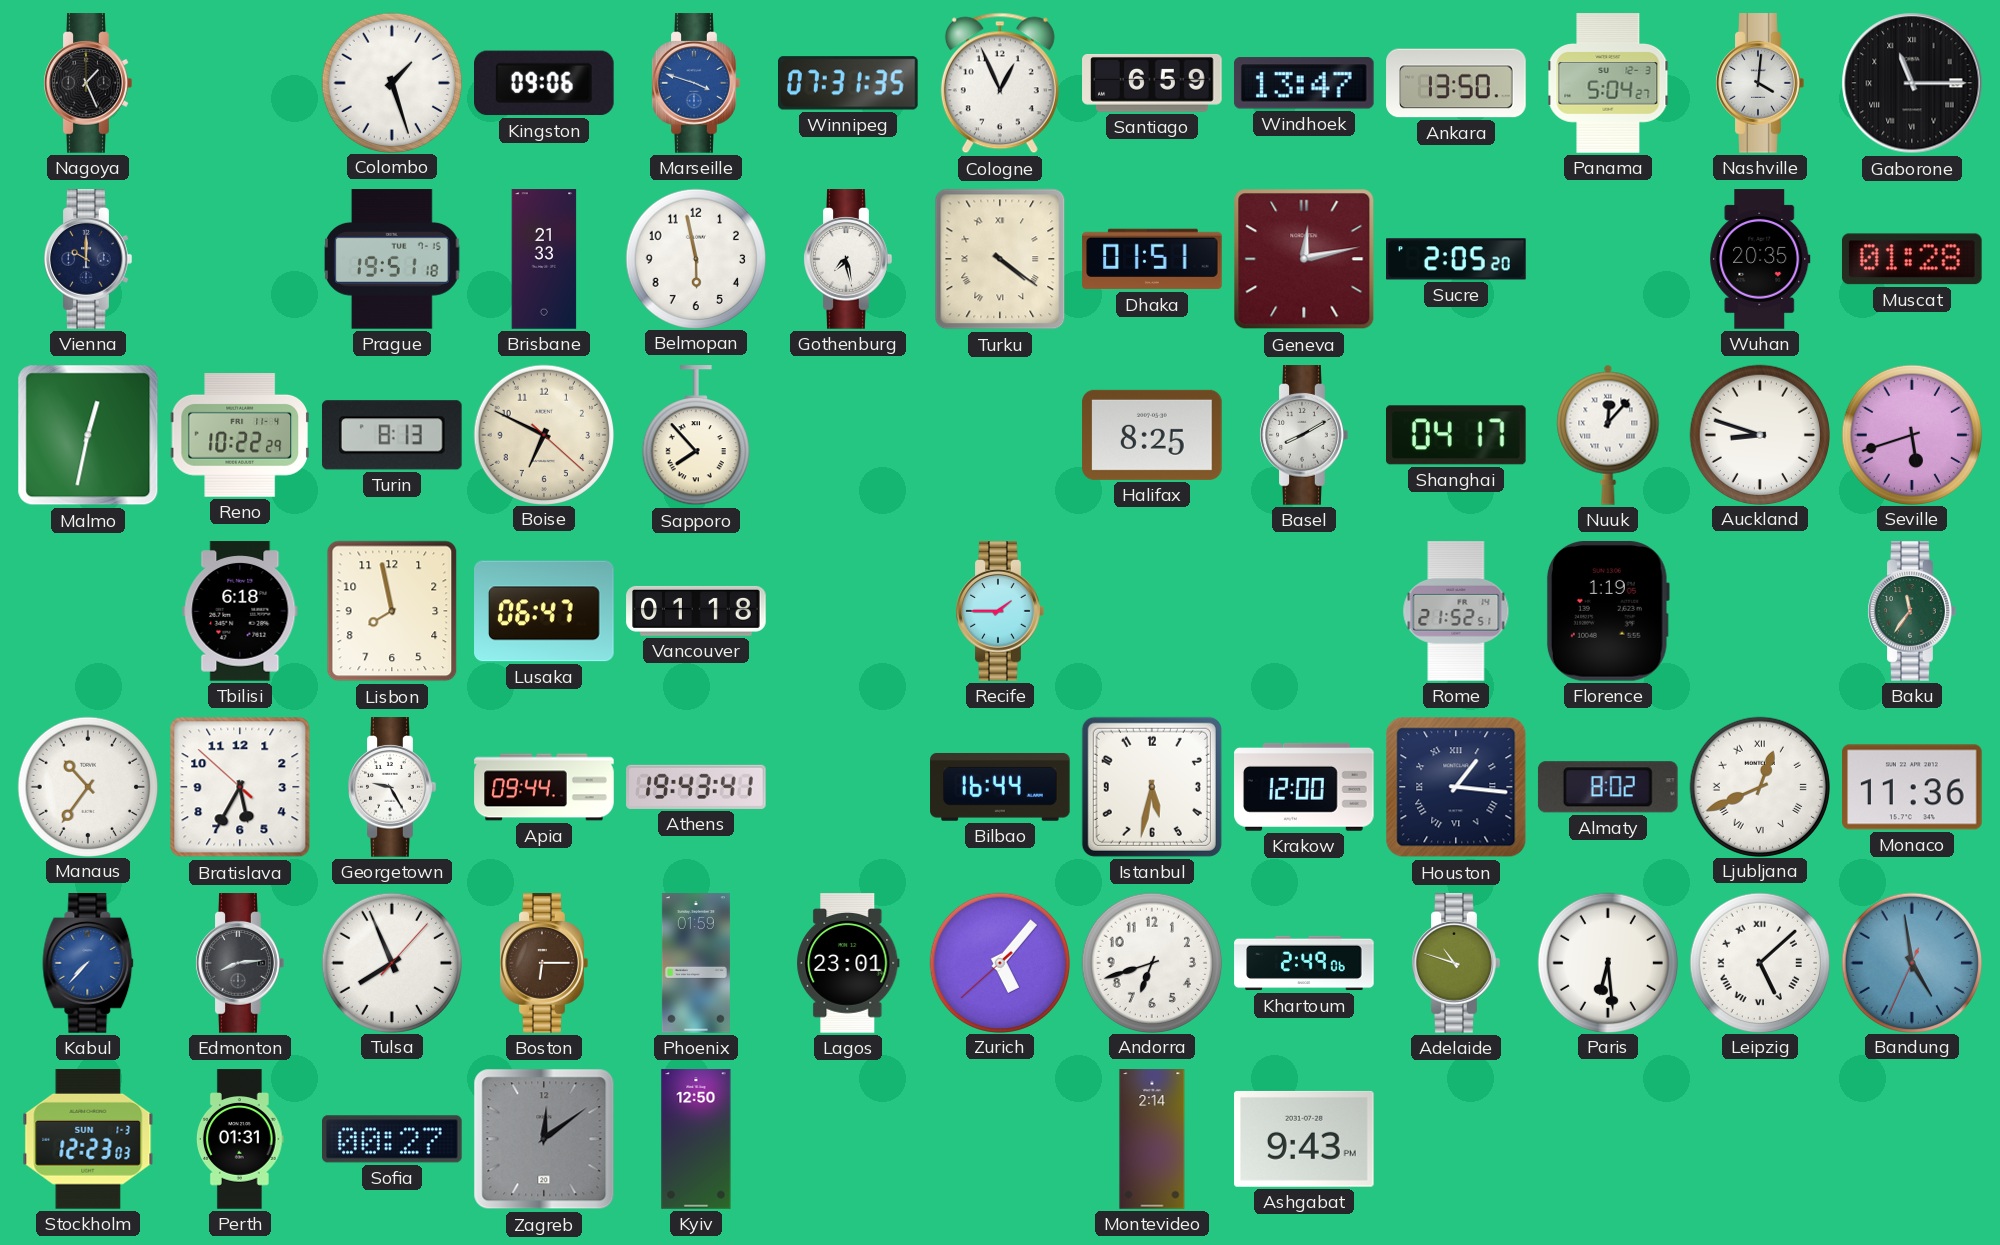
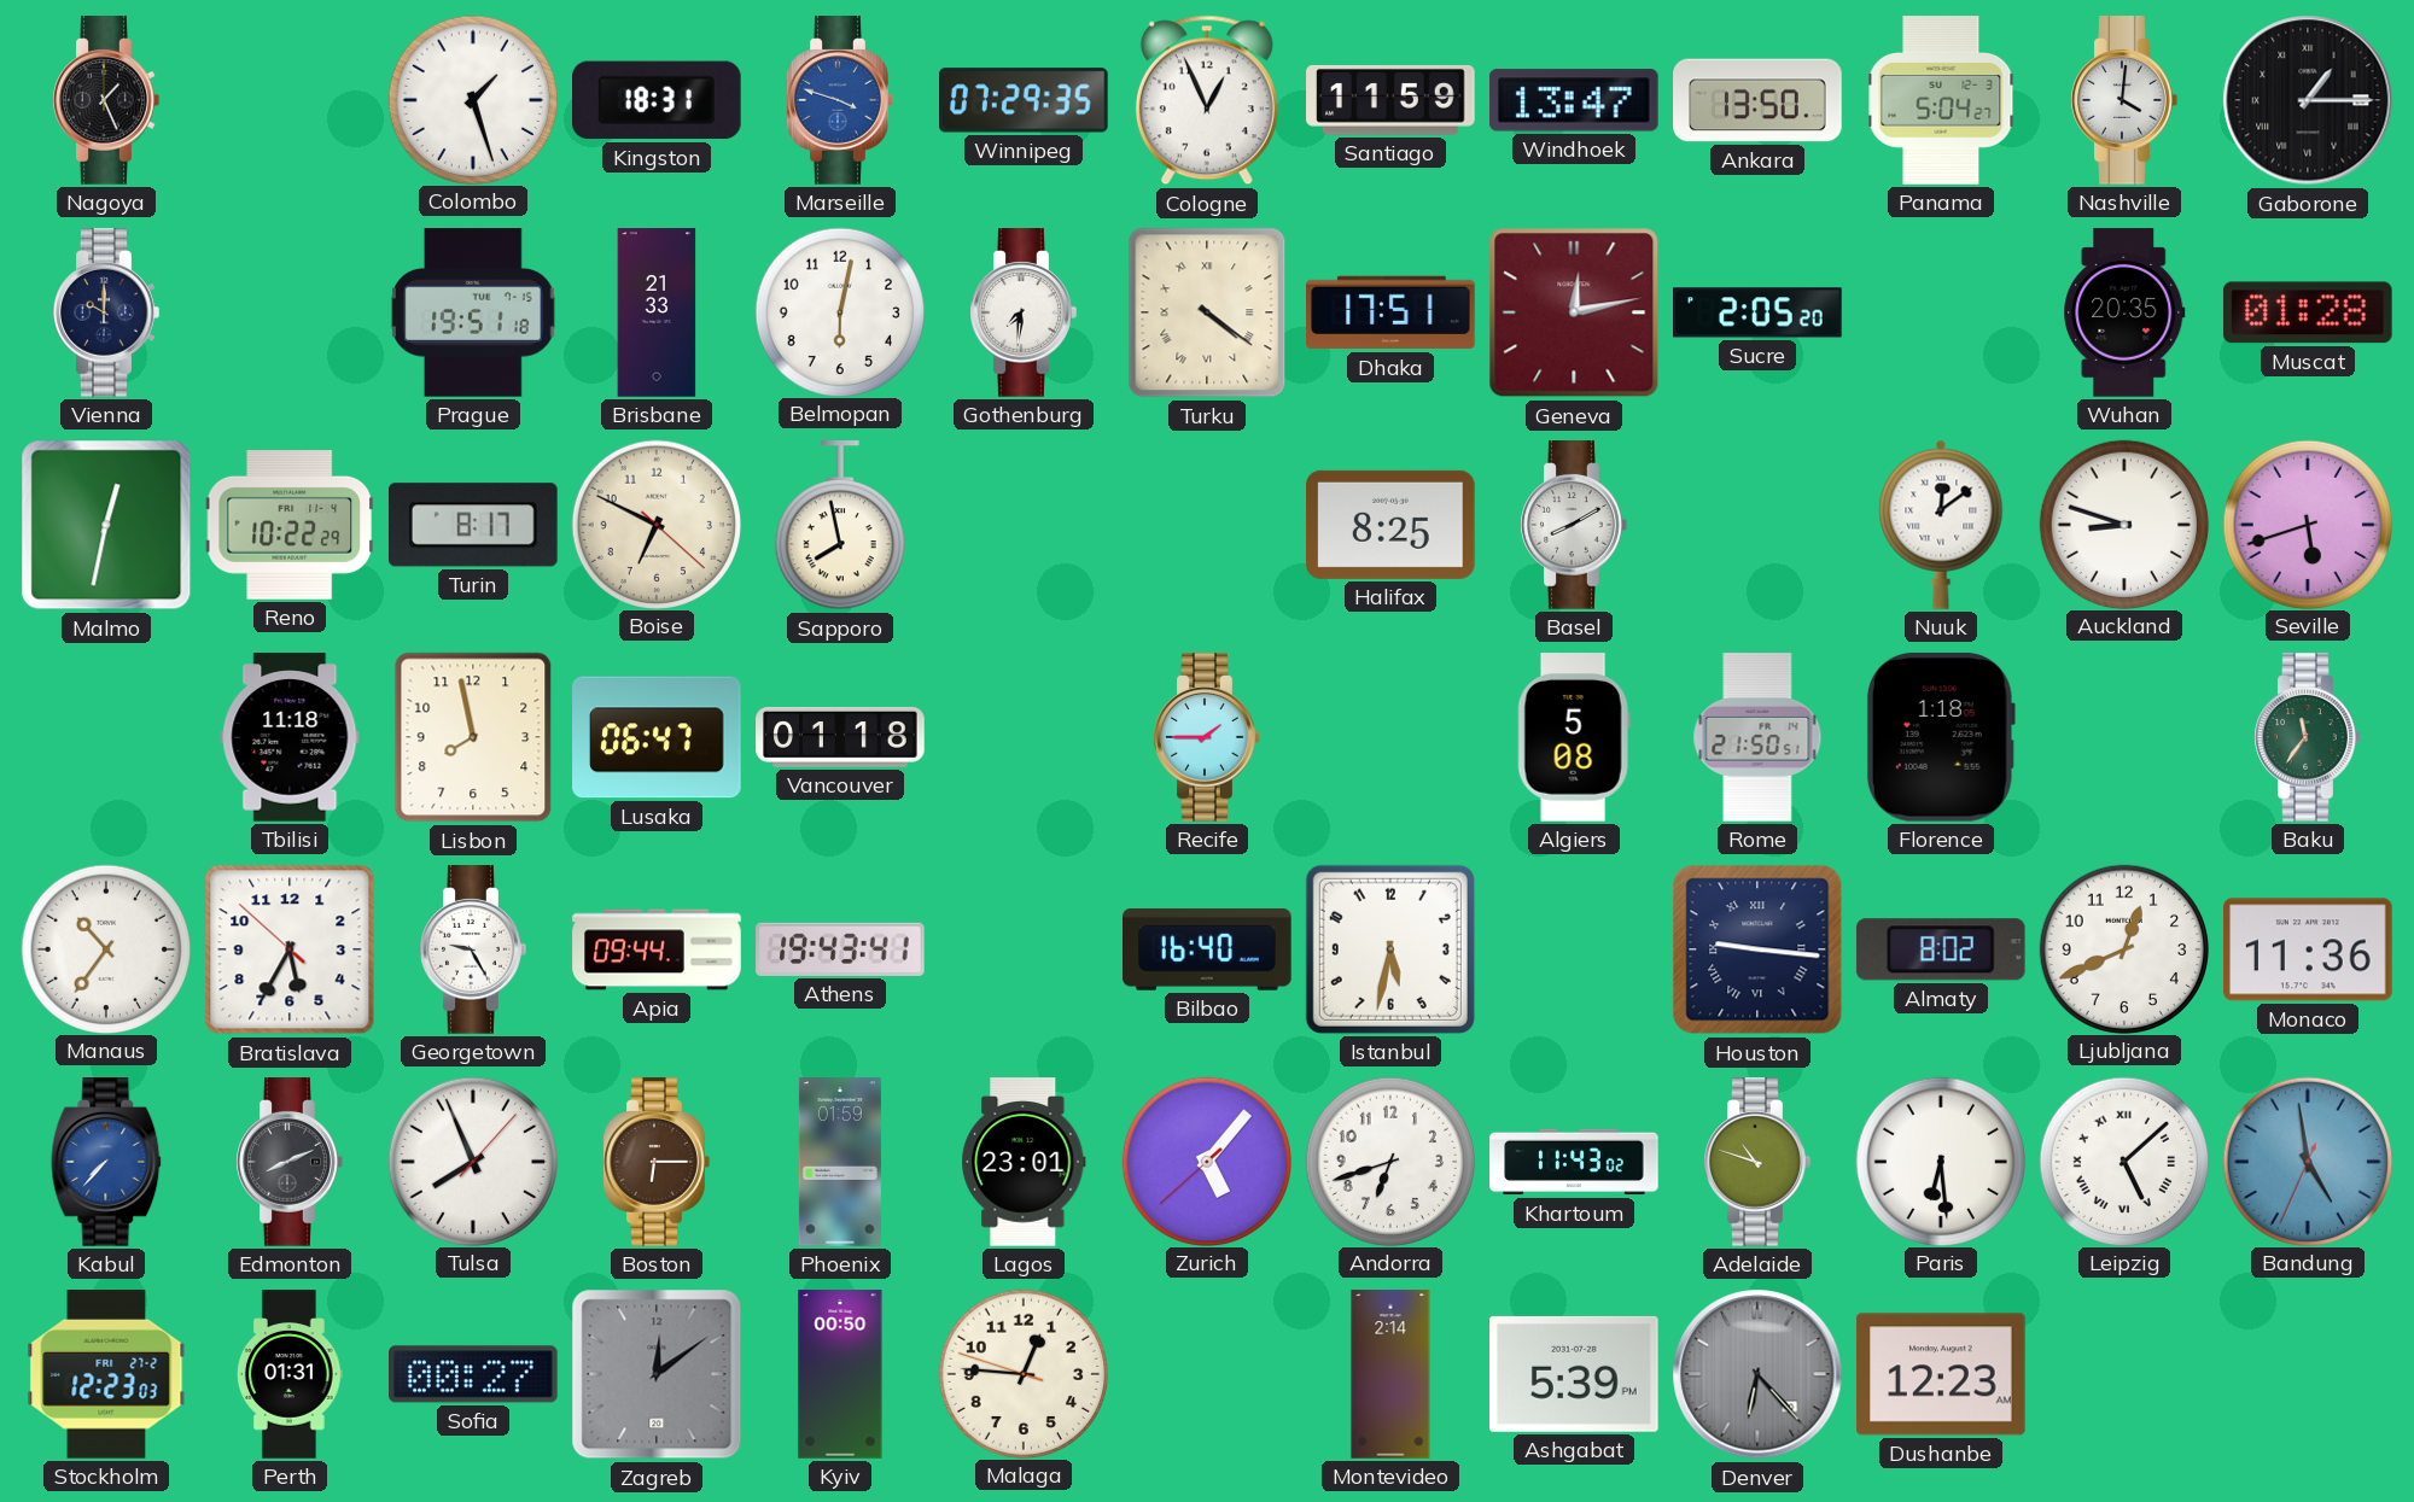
Kingston: 09:06 -> 18:31
Winnipeg: 07:31 -> 07:29
Santiago: 6:59 -> 11:59
Gaborone: 11:15 -> 1:15
Belmopan: 5:58 -> 6:02
Gothenburg: 7:28 -> 7:31
Dhaka: 01:51 -> 17:51
Turin: 8:13 -> 8:17
Sapporo: 7:53 -> 7:58
Shanghai: 04:17 -> none
Nuuk: 12:07 -> 12:09
Tbilisi: 6:18 -> 11:18
Algiers: none -> 5:08
Rome: 21:52 -> 21:50
Florence: 1:19 -> 1:18
Bilbao: 16:44 -> 16:40
Krakow: 12:00 -> none
Houston: 1:16 -> 9:16
Ljubljana numerals: Roman -> Arabic
Edmonton: 8:14 -> 8:11
Khartoum: 2:49 -> 11:43
Stockholm date: SUN 1-3 -> FRI 27-2
Kyiv: 12:50 -> 00:50
Malaga: none -> 12:45
Ashgabat: 9:43 -> 5:39
Denver: none -> 6:23
Dushanbe: none -> 12:23
